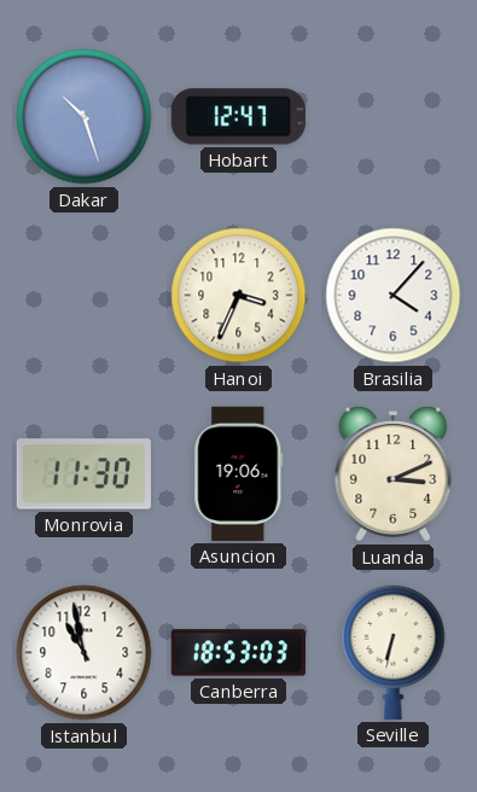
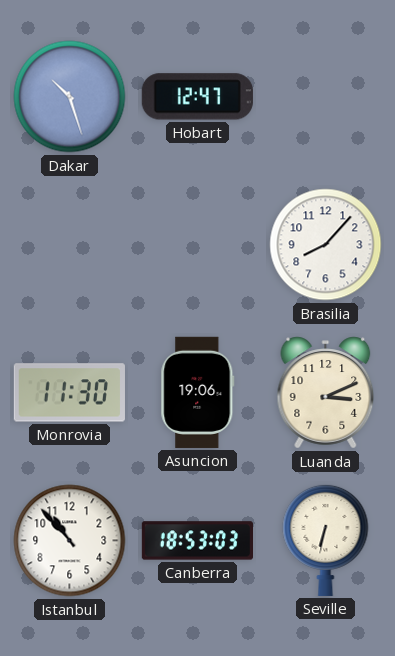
Hanoi: 3:34 -> none
Brasilia: 4:07 -> 8:07
Istanbul: 10:58 -> 10:53
